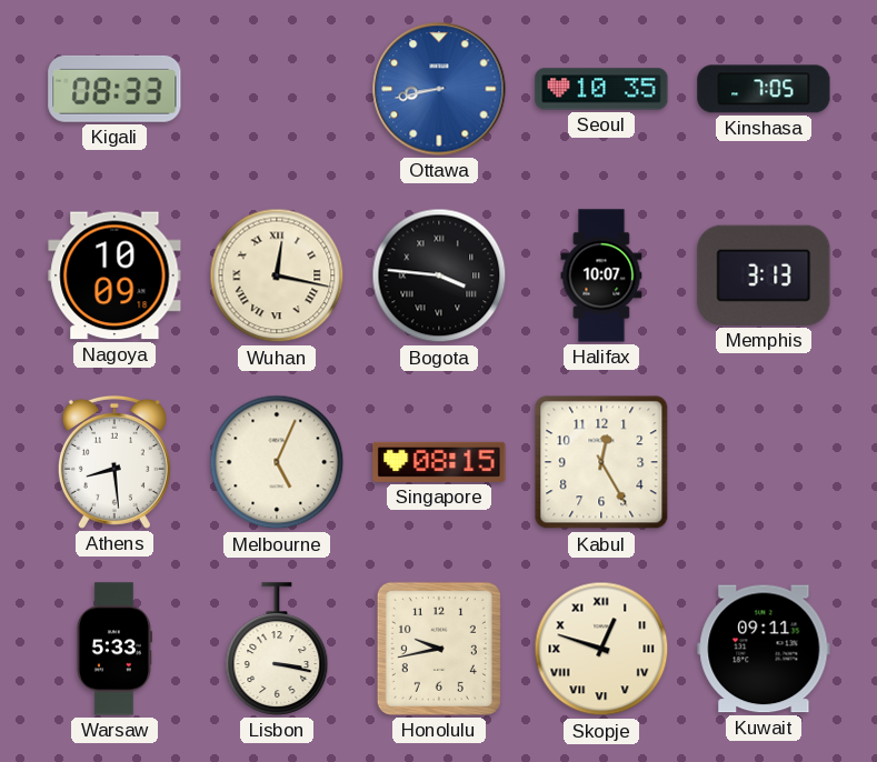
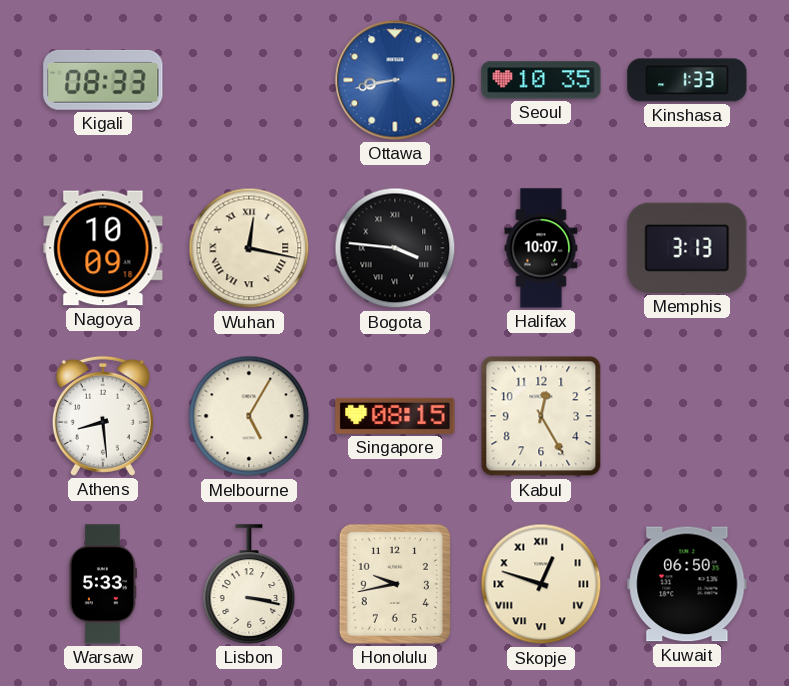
Kinshasa: 7:05 -> 1:33
Melbourne: 5:04 -> 5:05
Kuwait: 09:11 -> 06:50
